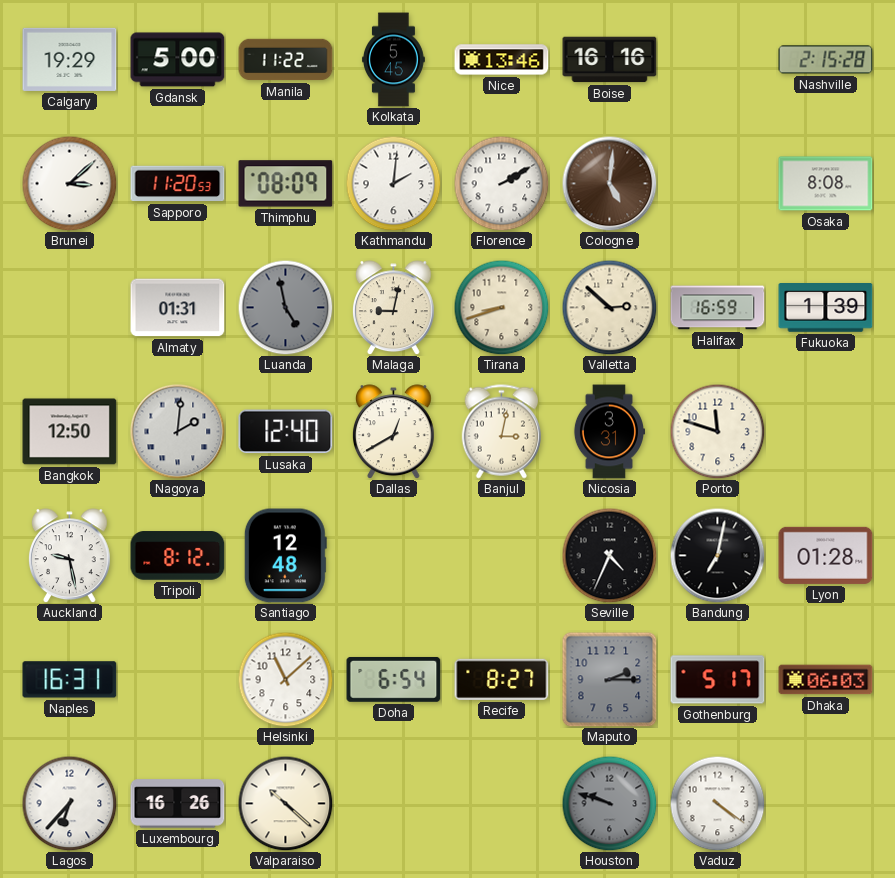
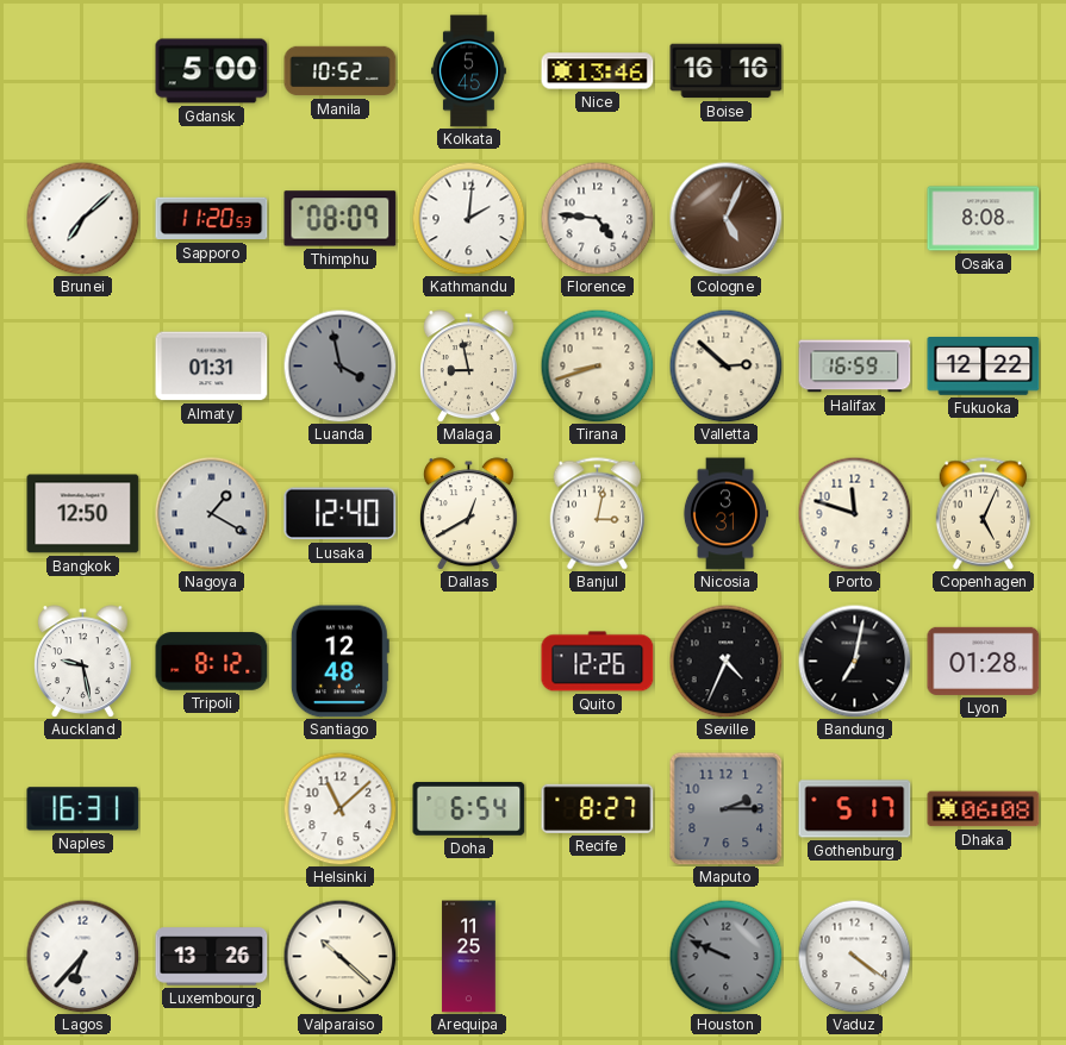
Calgary: 19:29 -> none
Manila: 11:22 -> 10:52
Nashville: 2:15 -> none
Brunei: 3:08 -> 7:08
Florence: 2:10 -> 4:46
Cologne: 5:01 -> 5:04
Luanda: 4:58 -> 3:58
Malaga: 9:02 -> 8:58
Fukuoka: 1:39 -> 12:22
Nagoya: 2:01 -> 1:20
Copenhagen: none -> 5:04
Quito: none -> 12:26
Dhaka: 06:03 -> 06:08
Luxembourg: 16:26 -> 13:26
Arequipa: none -> 11:25
Houston: 9:48 -> 9:49
